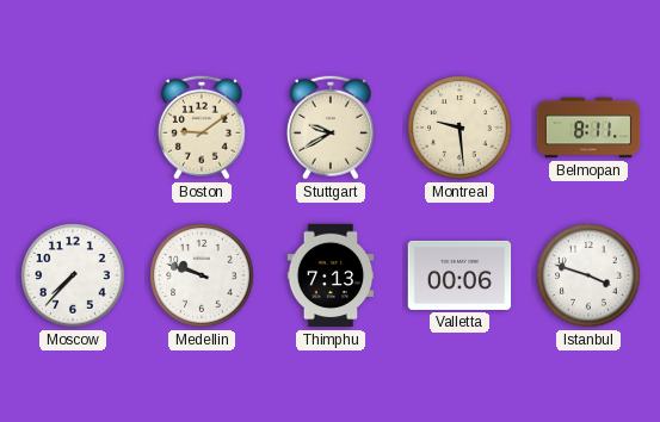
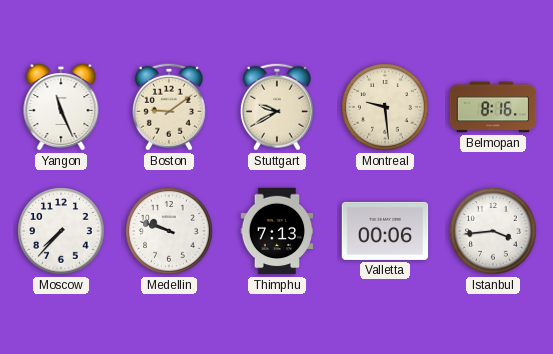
Yangon: none -> 11:26
Belmopan: 8:11 -> 8:16
Istanbul: 3:48 -> 3:44
